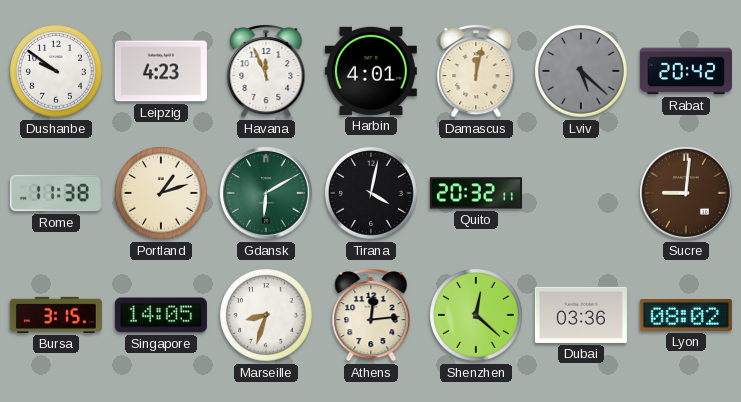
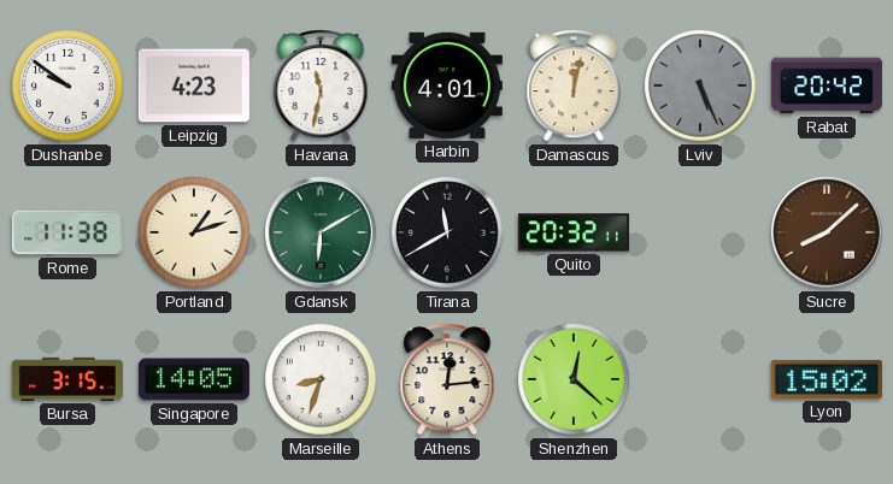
Havana: 11:56 -> 11:32
Lviv: 5:22 -> 5:26
Tirana: 4:02 -> 11:40
Sucre: 9:01 -> 8:08
Dubai: 03:36 -> none
Lyon: 08:02 -> 15:02
